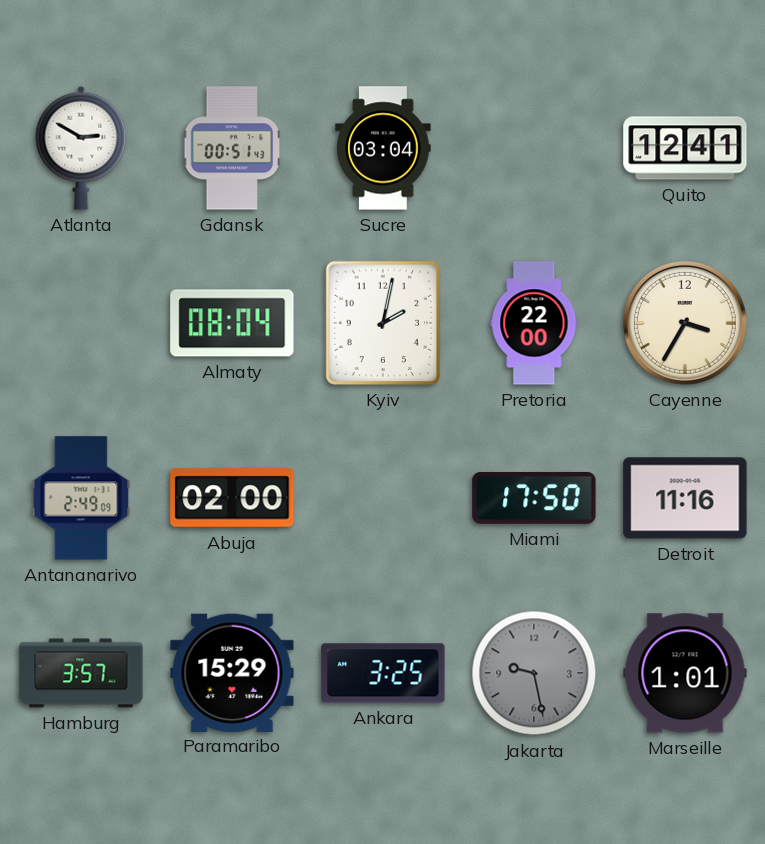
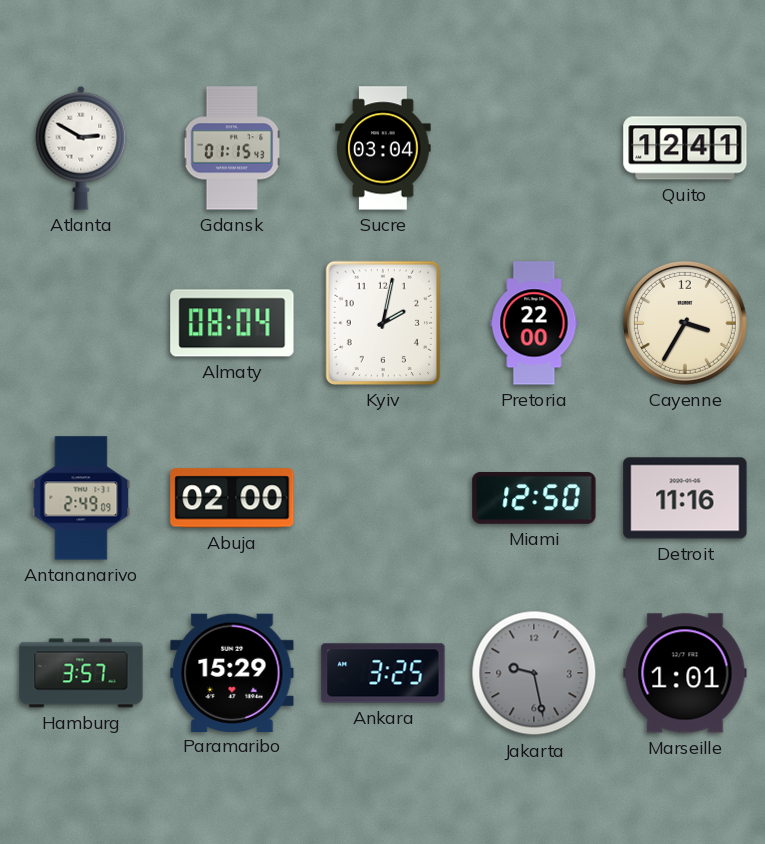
Gdansk: 00:51 -> 01:15
Miami: 17:50 -> 12:50
